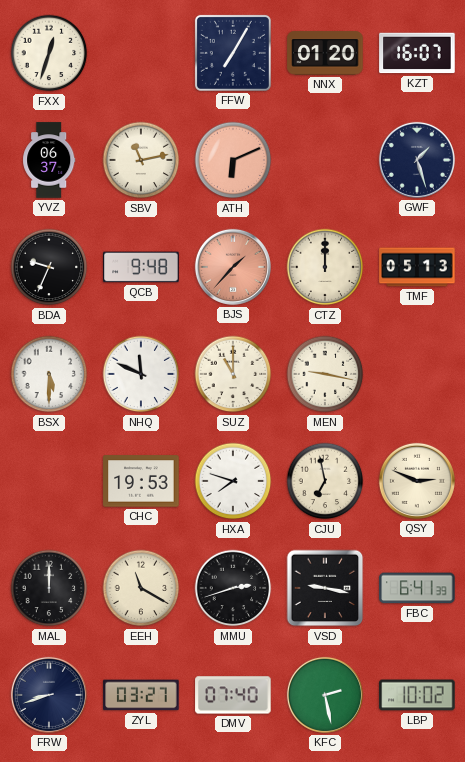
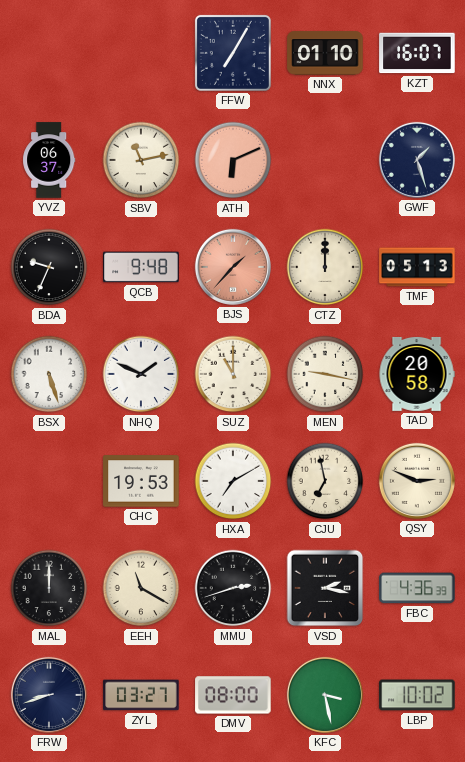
FXX: 12:33 -> none
NNX: 01:20 -> 01:10
BSX: 5:30 -> 5:27
NHQ: 11:49 -> 1:49
TAD: none -> 20:58
HXA: 7:48 -> 7:10
VSD: 9:17 -> 2:17
FBC: 6:41 -> 4:36
DMV: 07:40 -> 08:00
KFC: 2:28 -> 3:28
